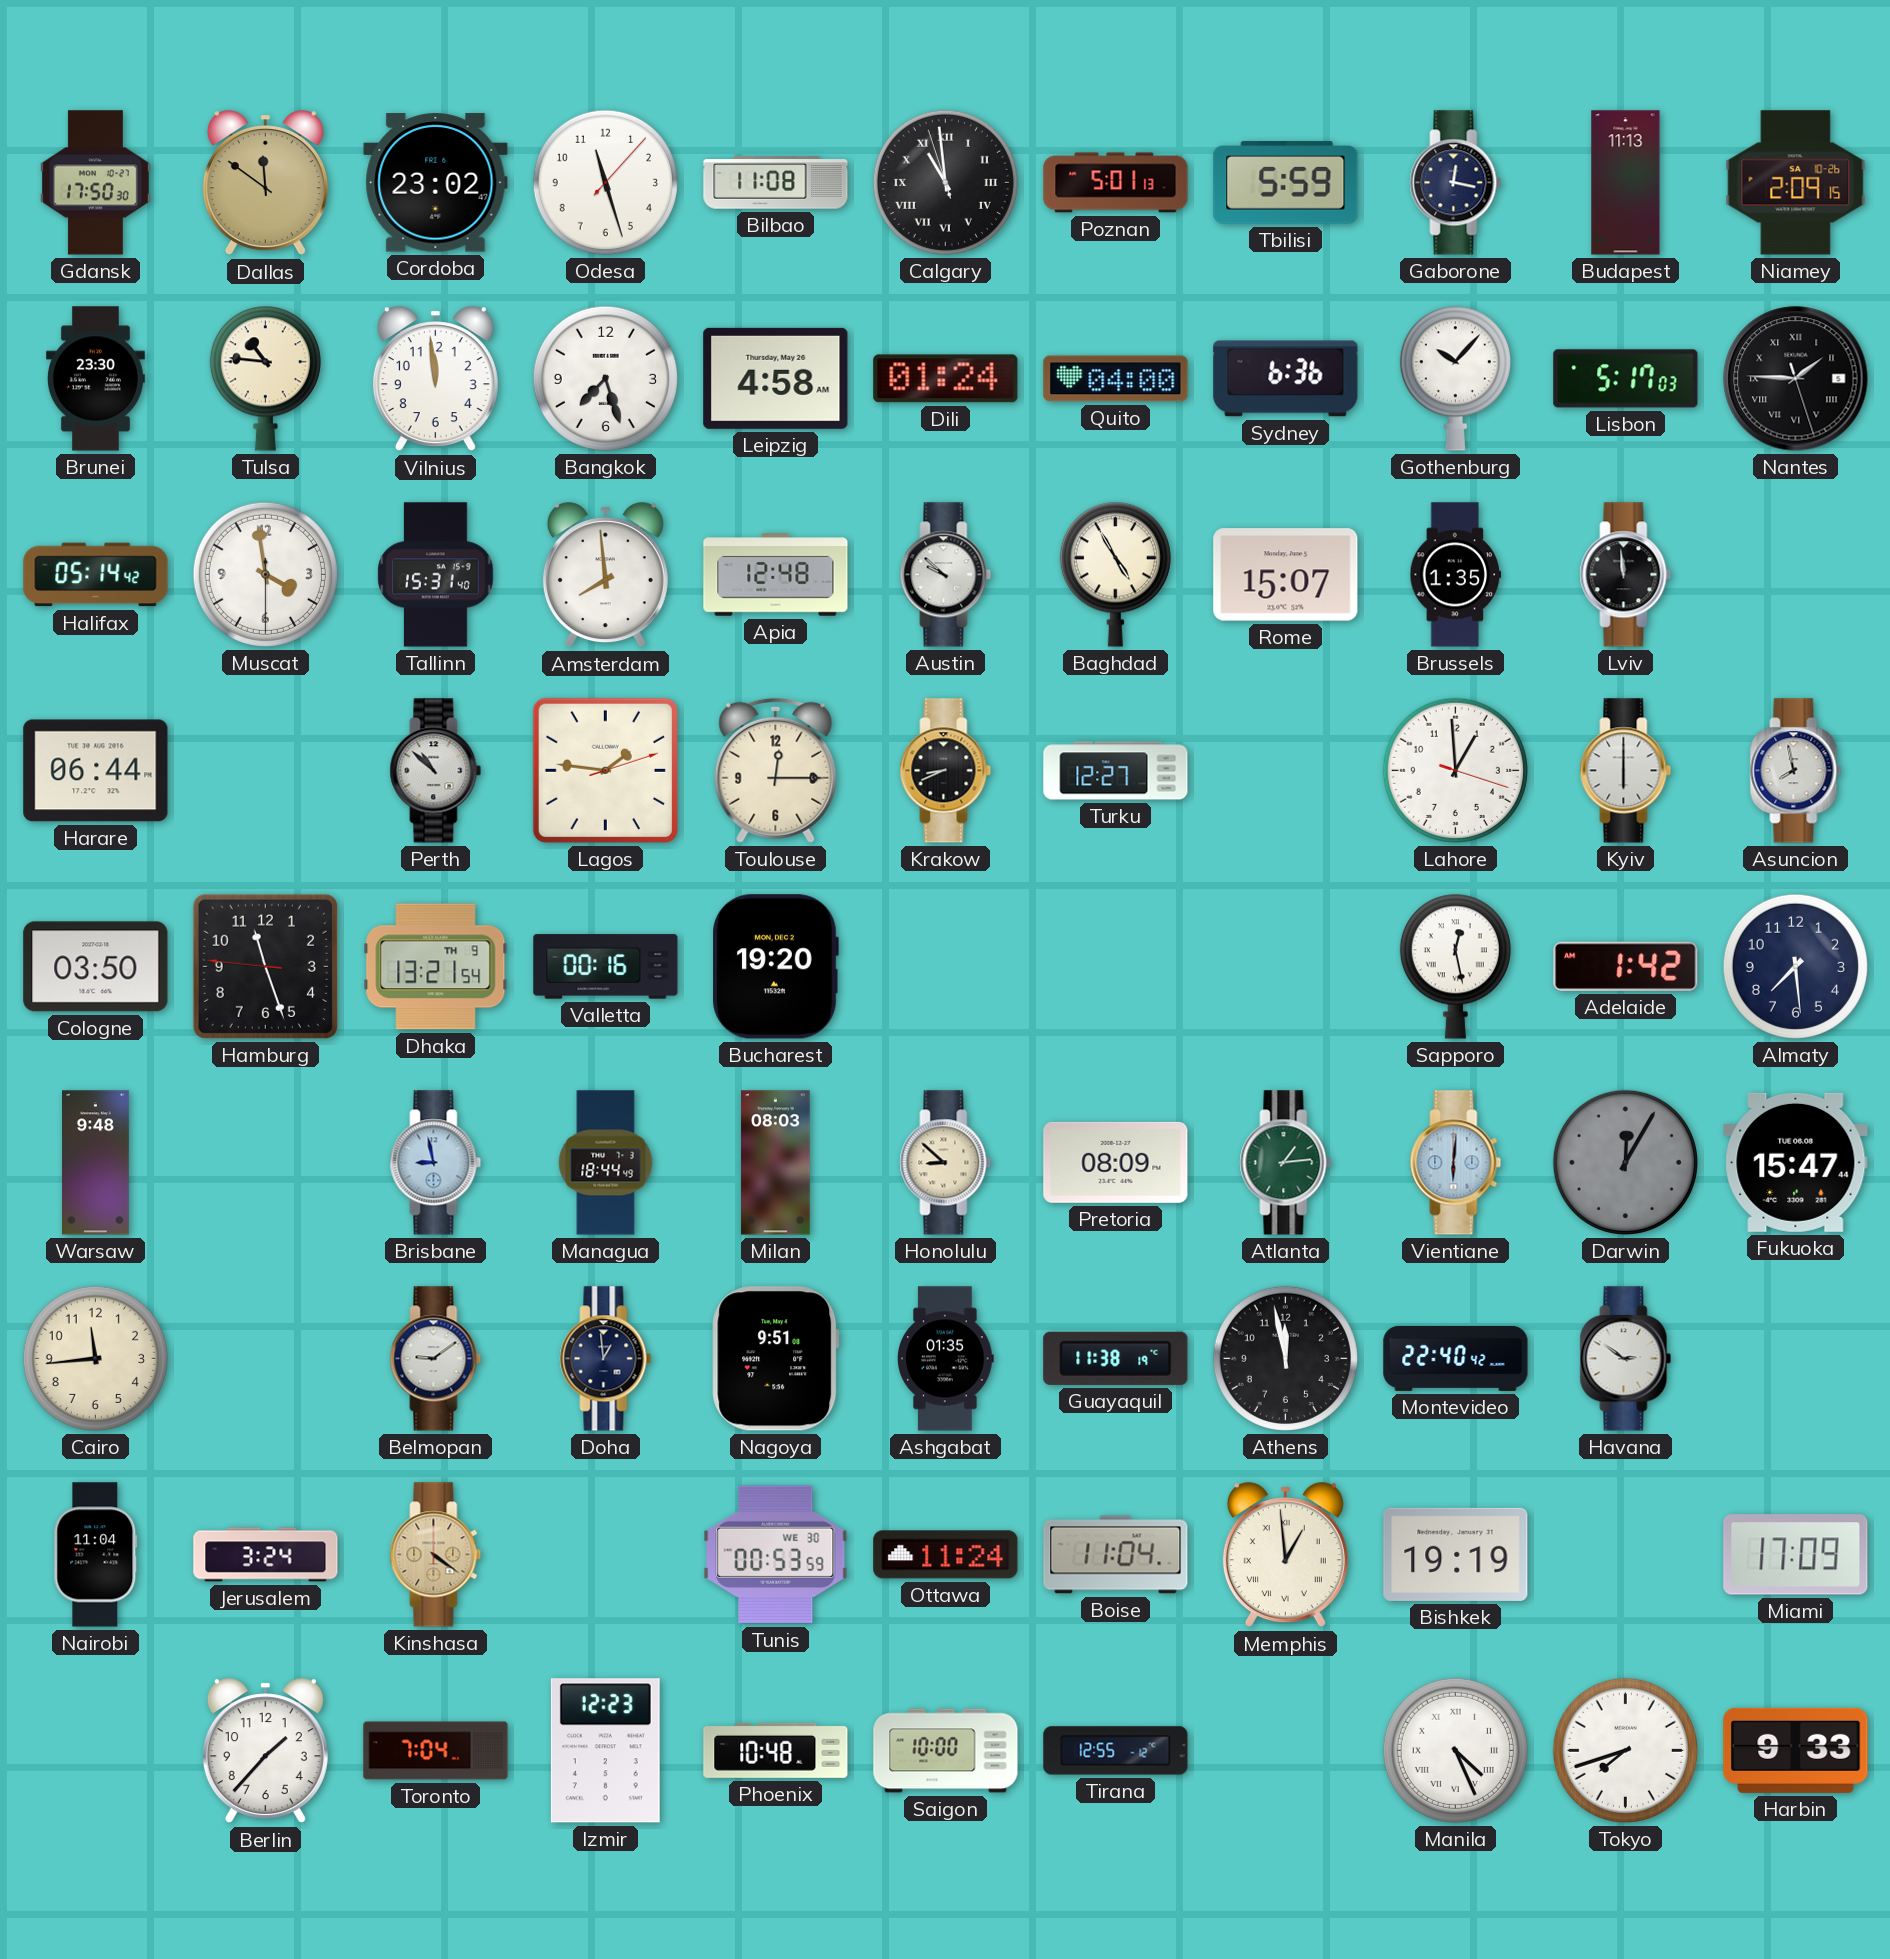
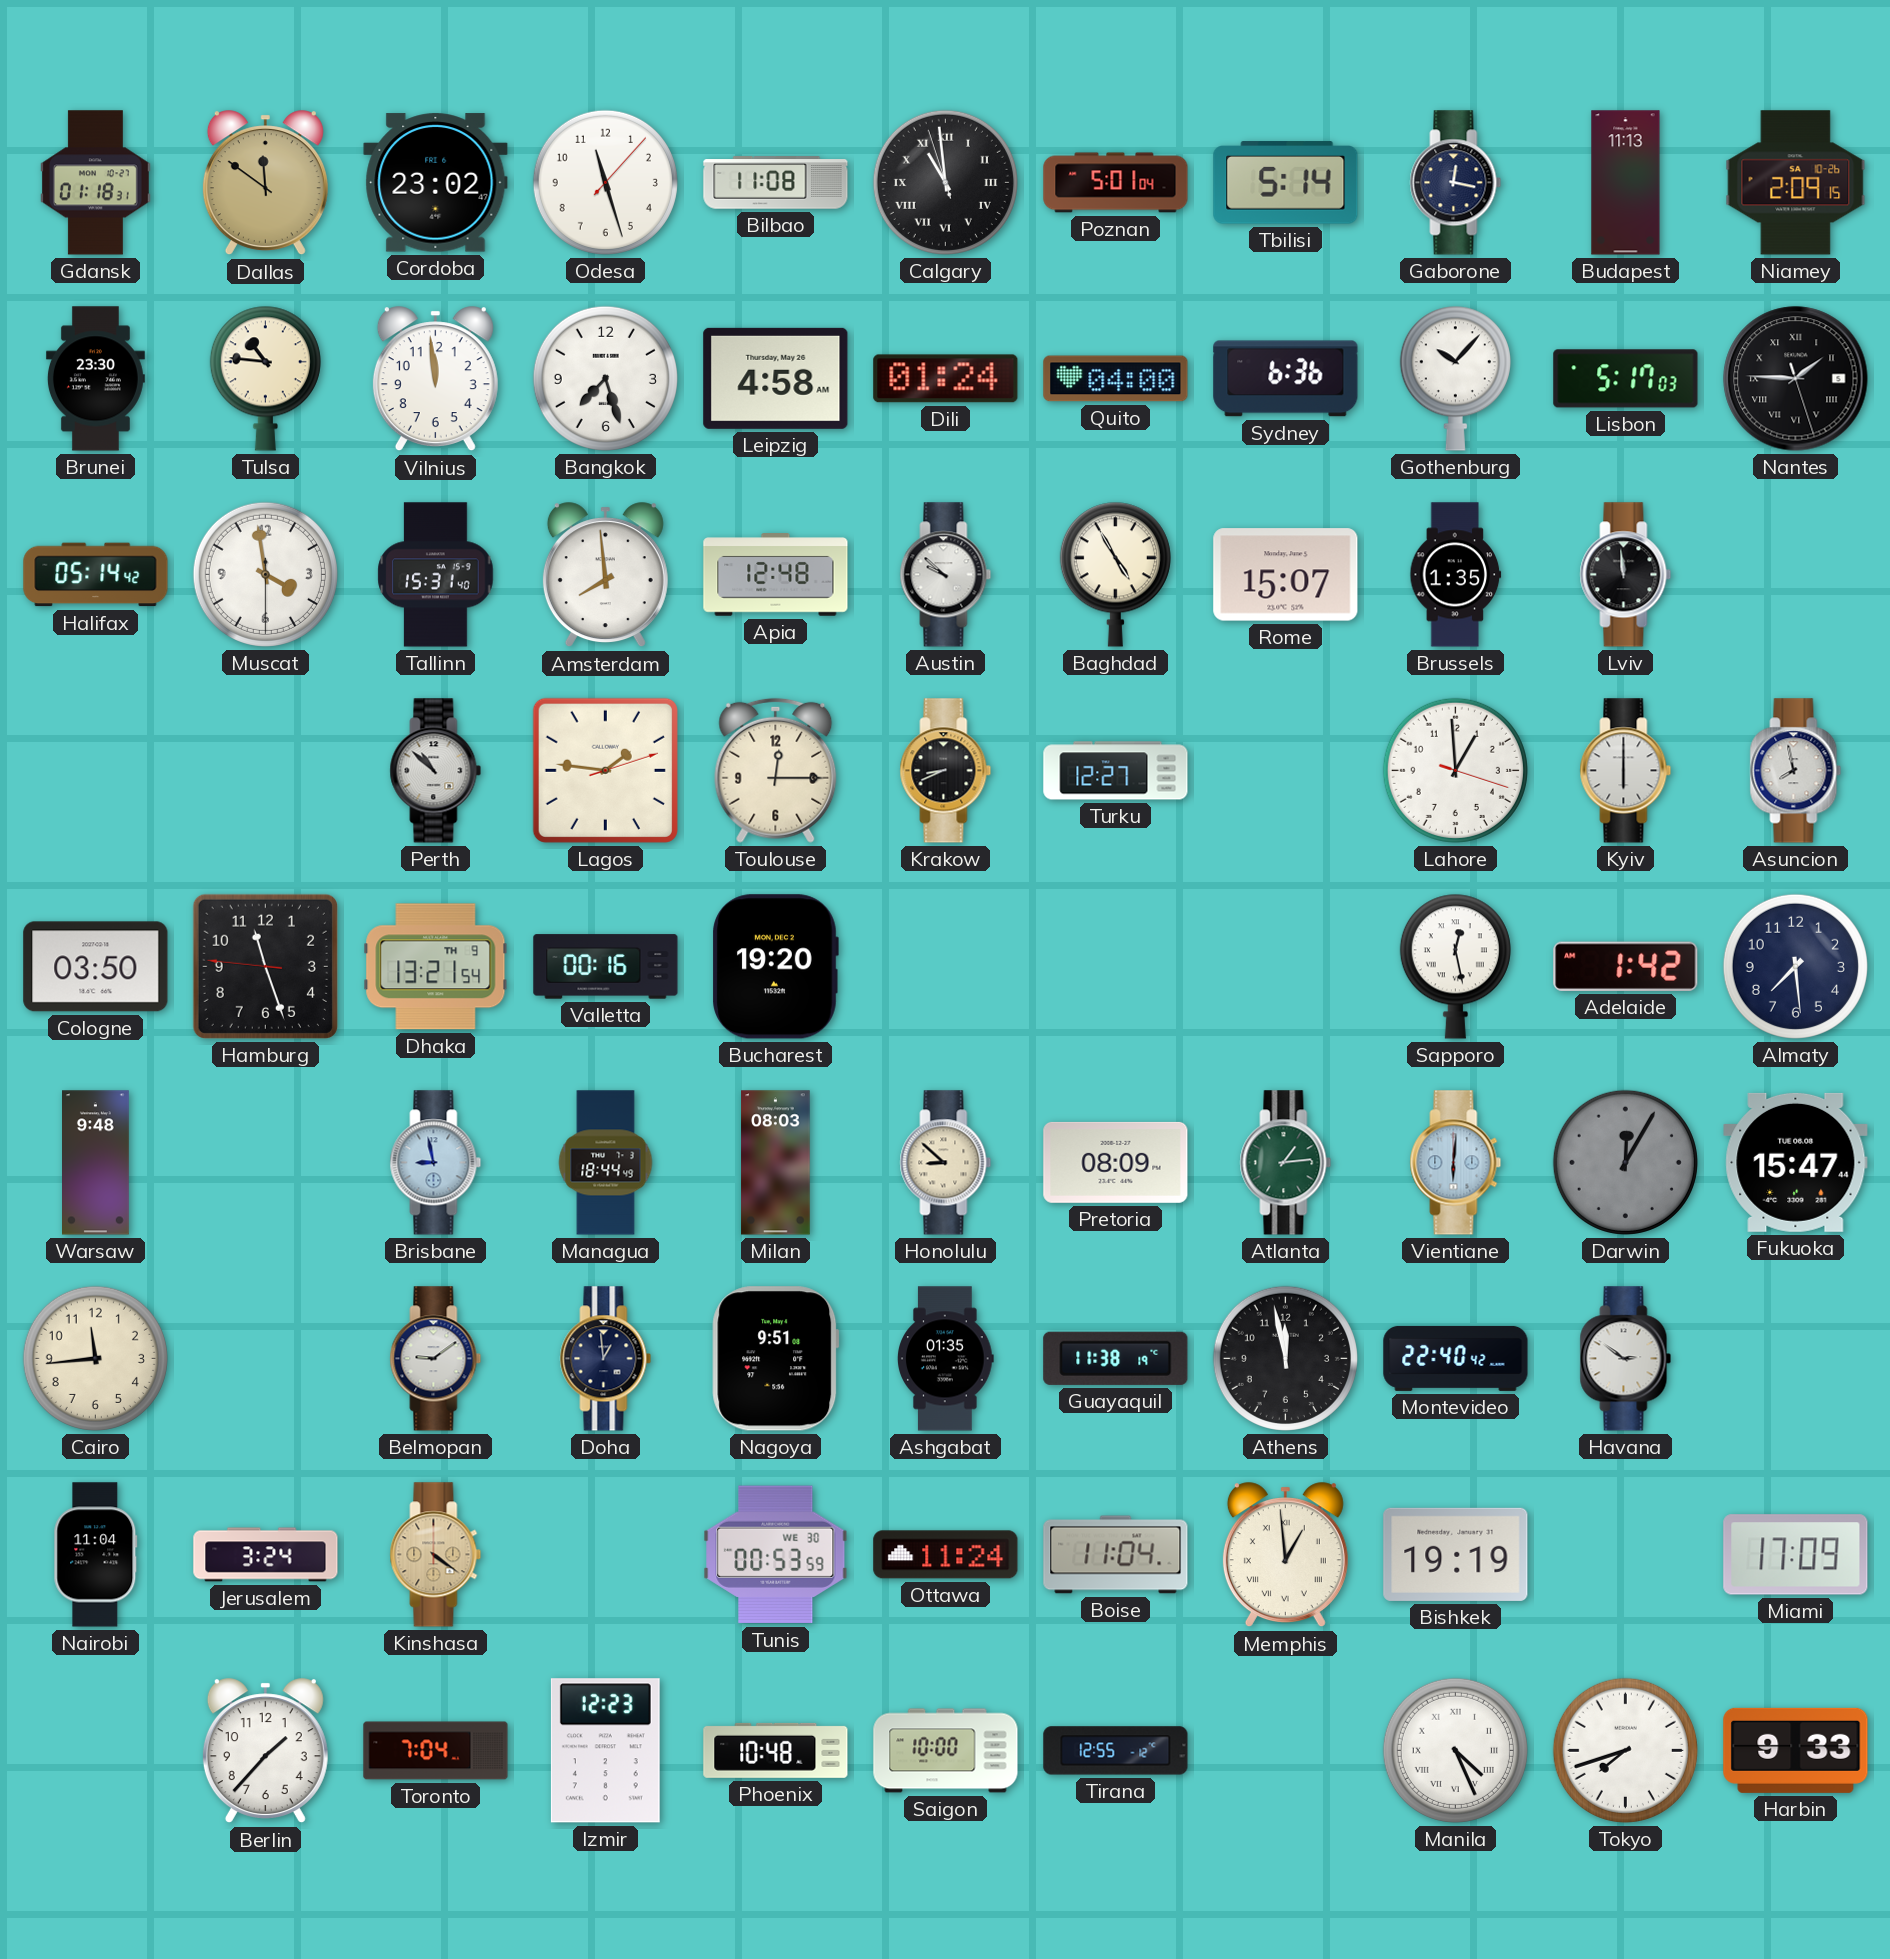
Gdansk: 17:50 -> 01:18
Poznan: 5:01:13 -> 5:01:04
Tbilisi: 5:59 -> 5:14
Harare: 06:44 -> none
